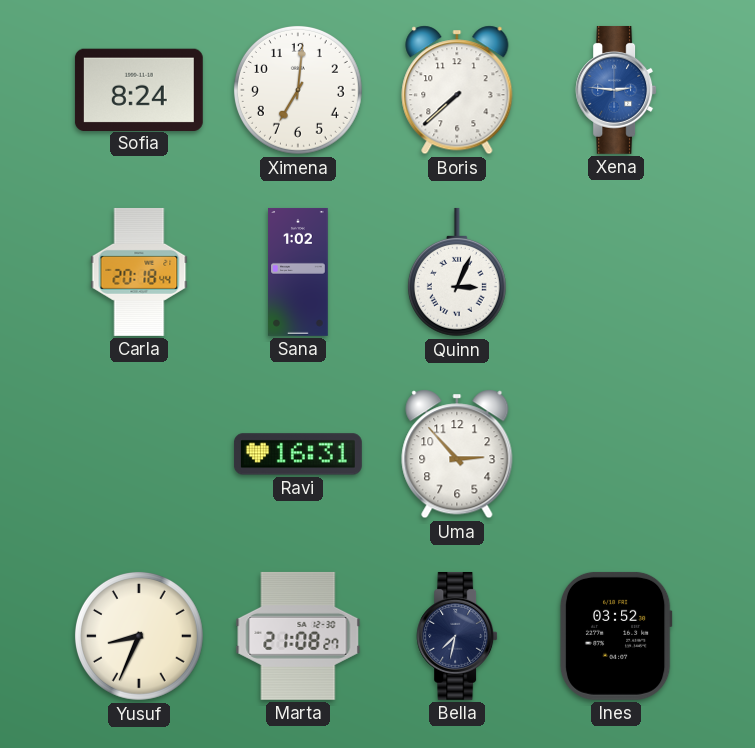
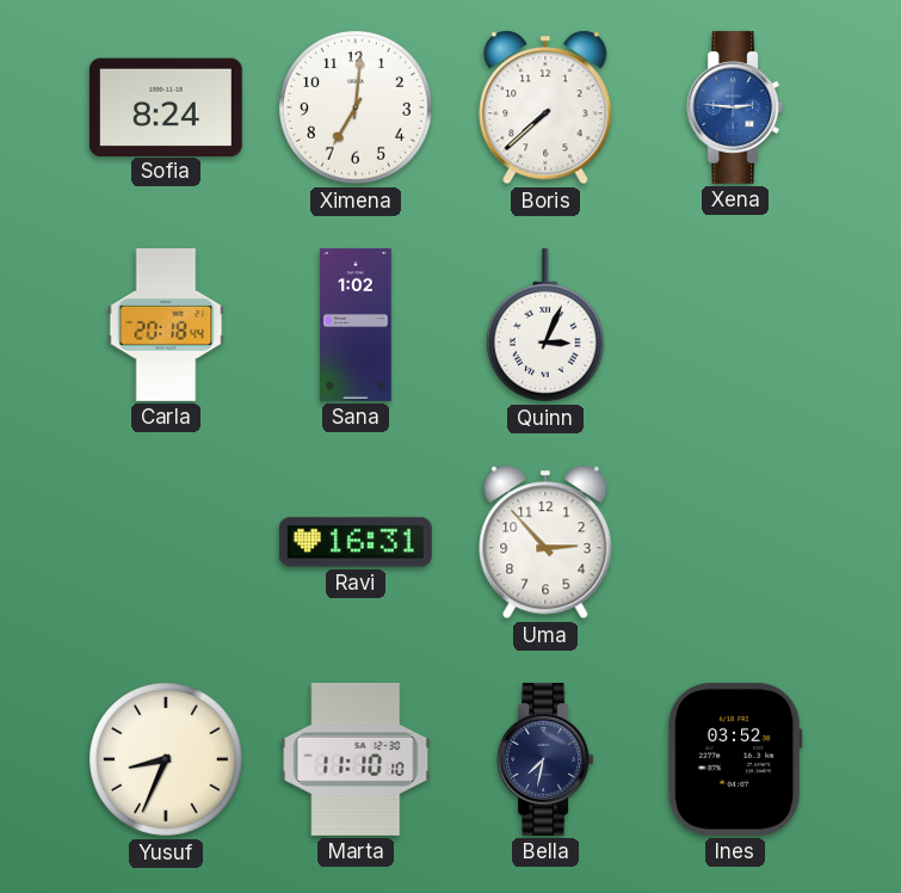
Marta: 21:08 -> 11:10
